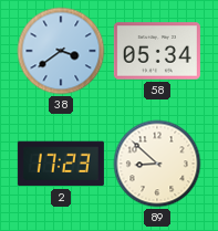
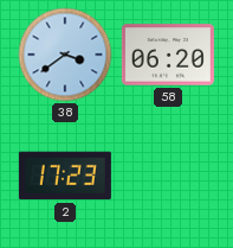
58: 05:34 -> 06:20
89: 8:52 -> none
